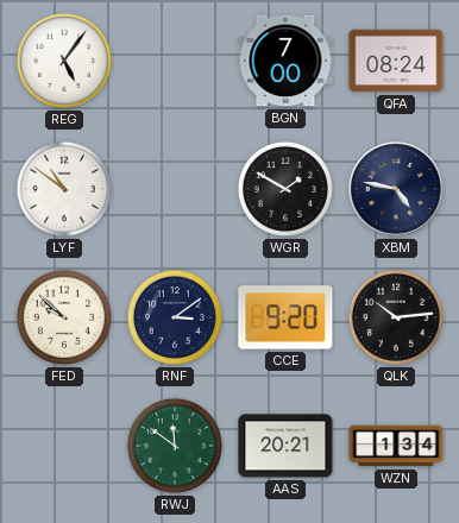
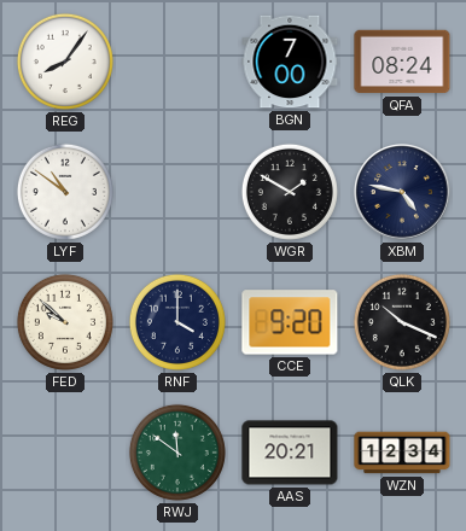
REG: 5:06 -> 8:06
RNF: 3:09 -> 4:00
QLK: 10:14 -> 10:19
WZN: 1:34 -> 12:34
